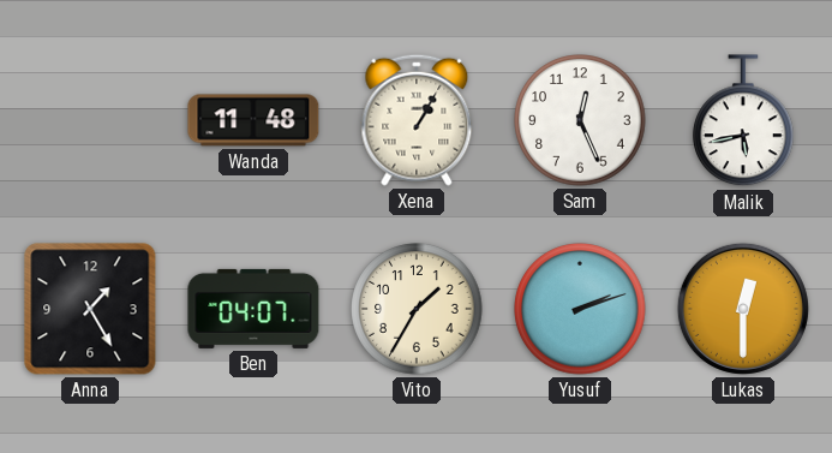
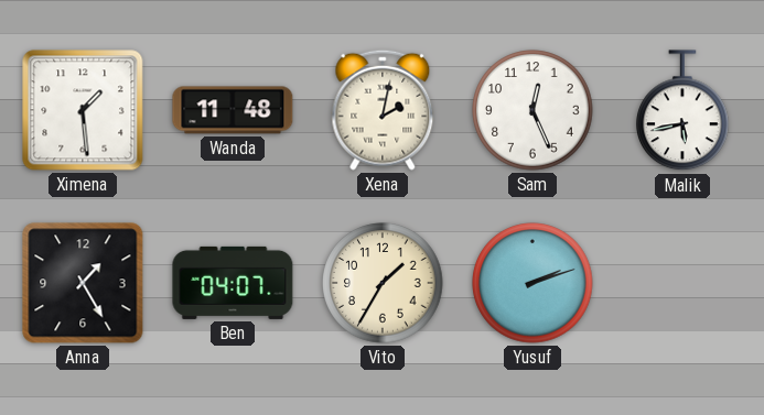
Ximena: none -> 1:29
Xena: 1:05 -> 2:02
Lukas: 12:30 -> none
